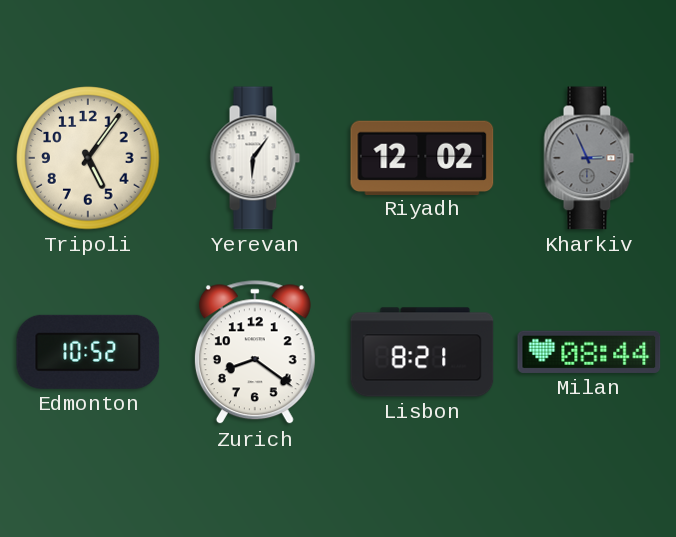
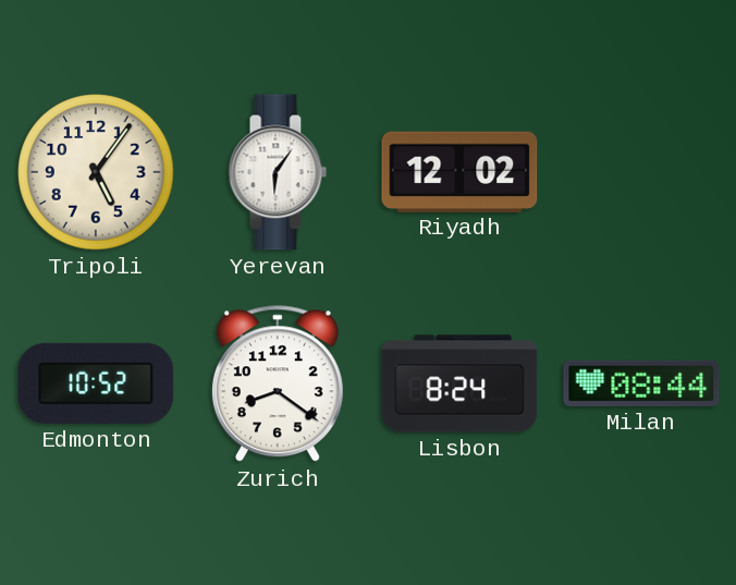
Kharkiv: 2:56 -> none
Lisbon: 8:21 -> 8:24
